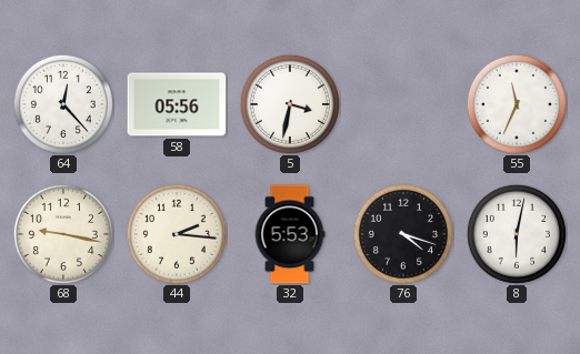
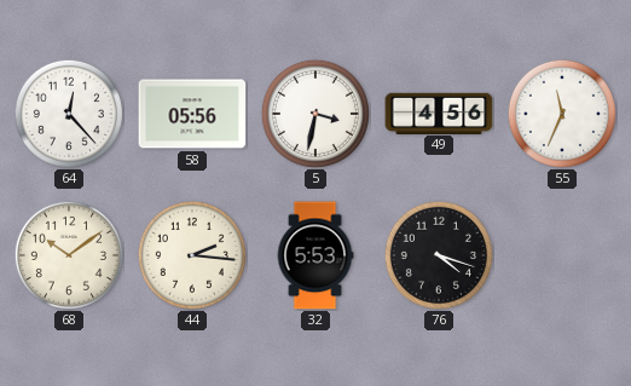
49: none -> 4:56
68: 9:17 -> 10:09
8: 6:02 -> none
